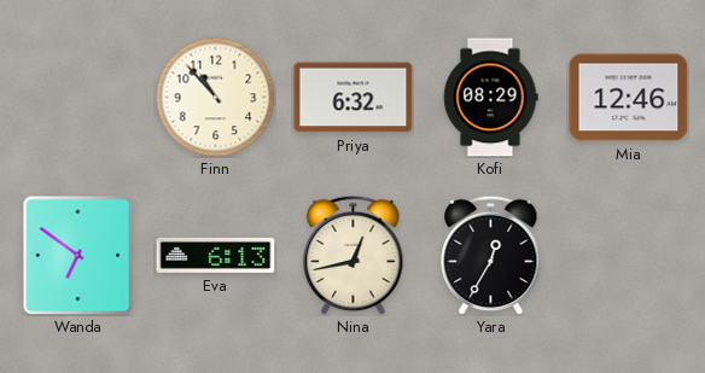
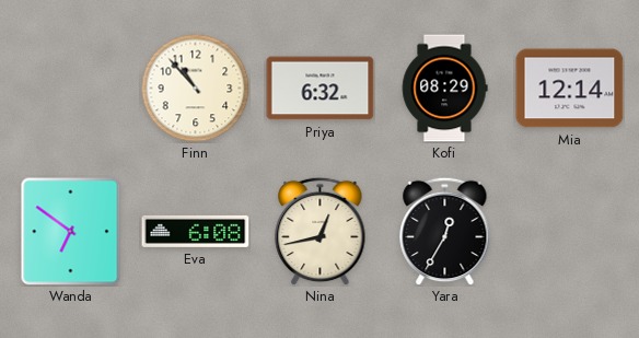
Mia: 12:46 -> 12:14
Eva: 6:13 -> 6:08
